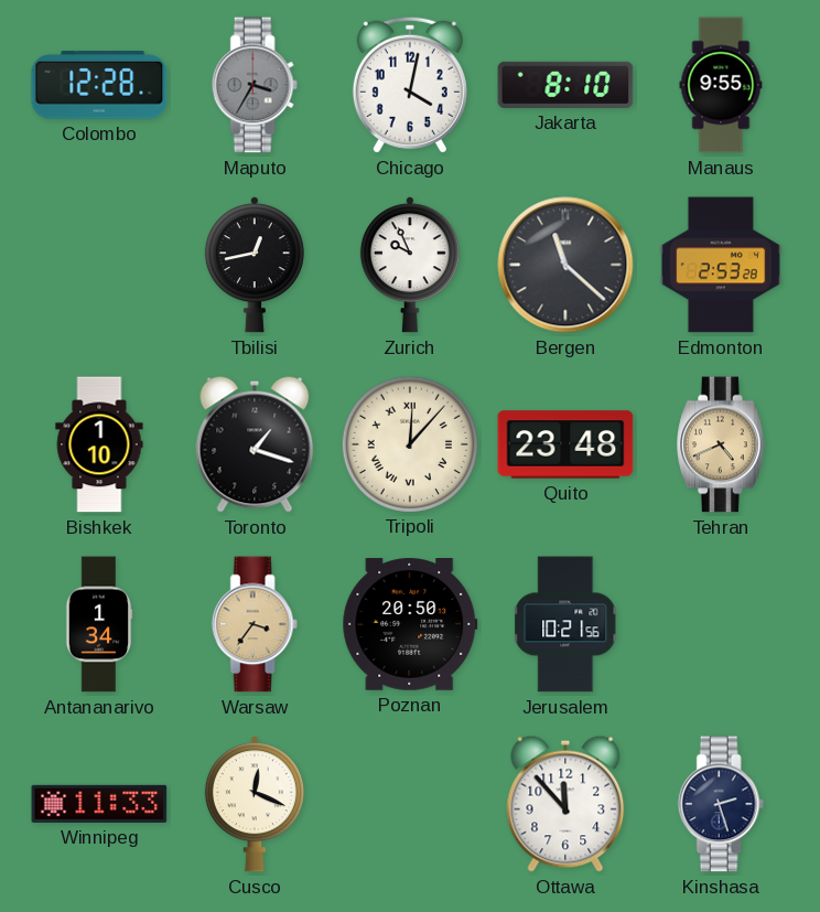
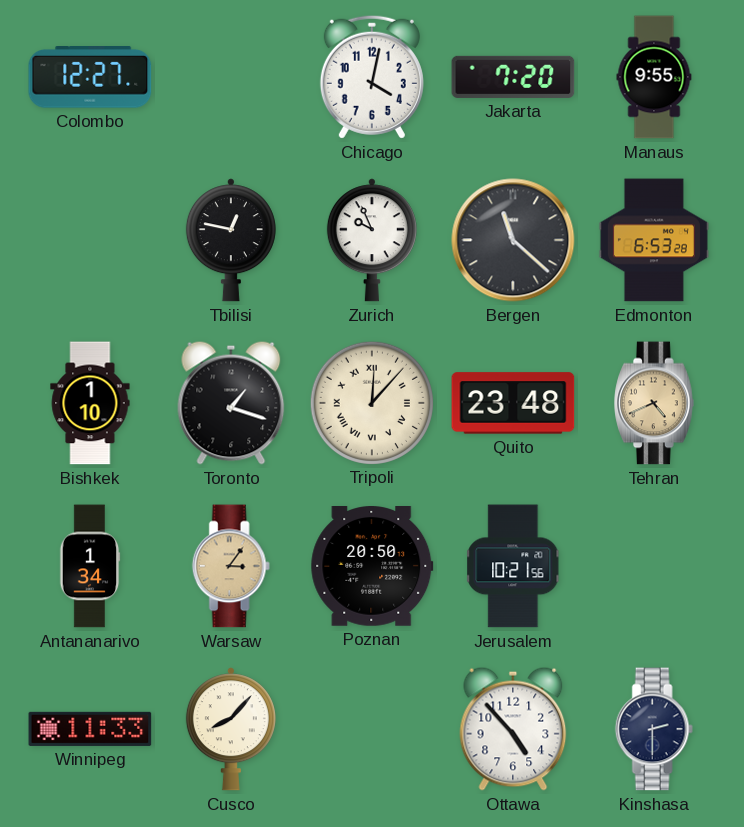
Colombo: 12:28 -> 12:27
Maputo: 3:35 -> none
Jakarta: 8:10 -> 7:20
Tbilisi: 12:43 -> 12:47
Edmonton: 2:53 -> 6:53
Warsaw: 3:36 -> 3:06
Cusco: 12:19 -> 8:07
Ottawa: 11:53 -> 4:53
Kinshasa: 2:27 -> 2:30
